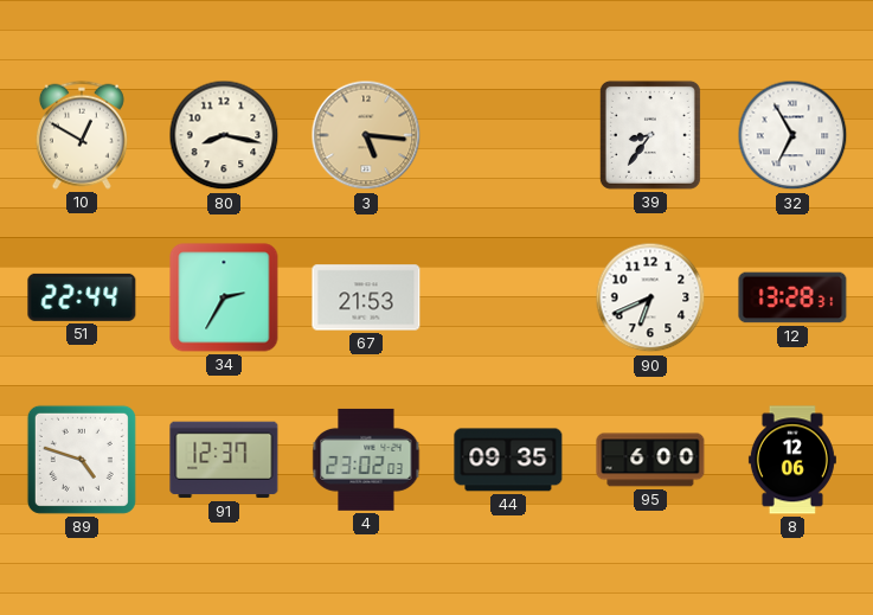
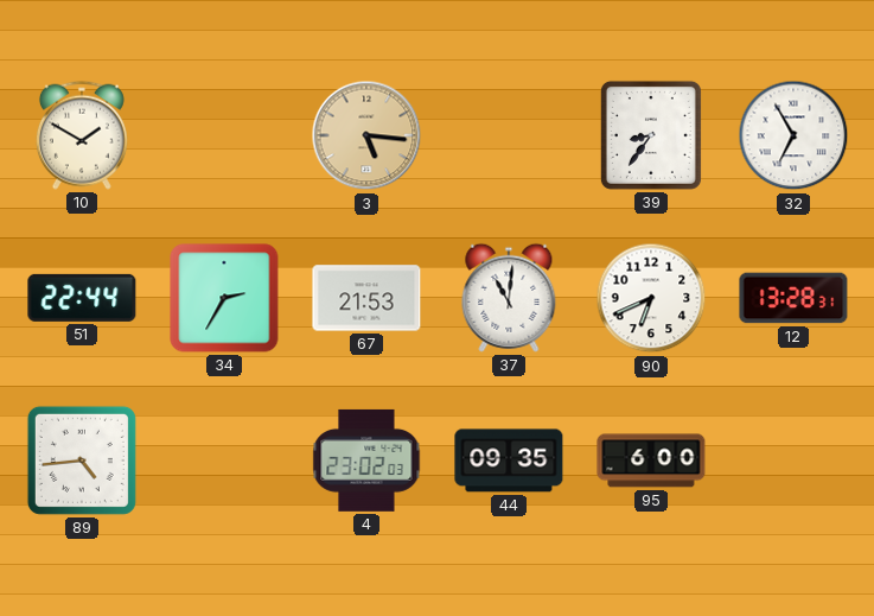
10: 12:50 -> 1:50
80: 8:17 -> none
37: none -> 11:01
89: 4:48 -> 4:44
91: 12:37 -> none
8: 12:06 -> none
